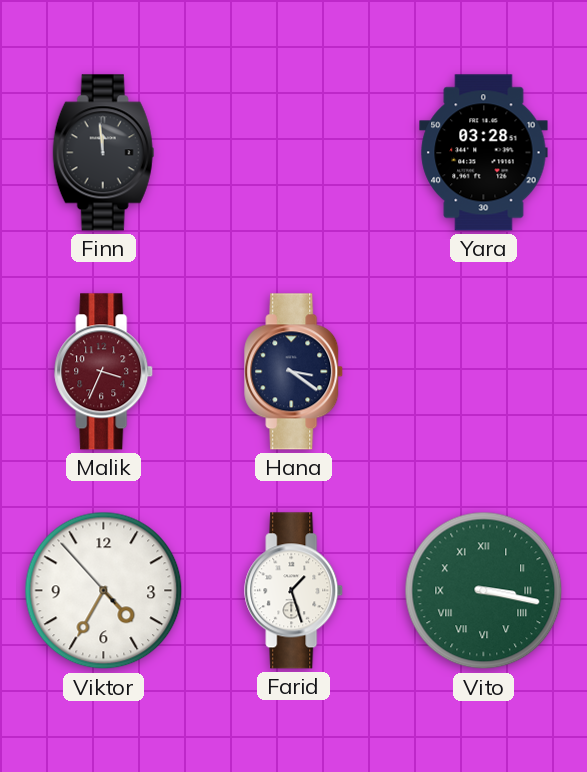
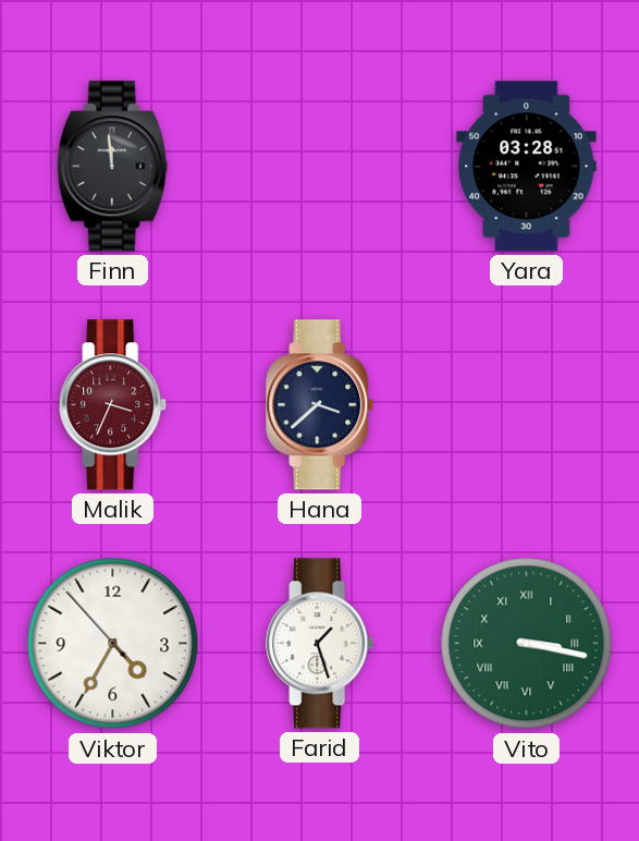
Hana: 3:21 -> 3:38
